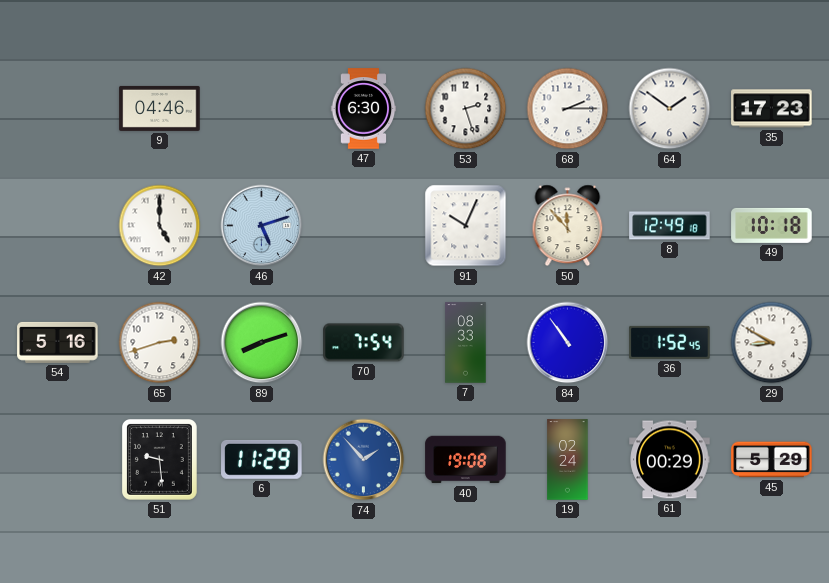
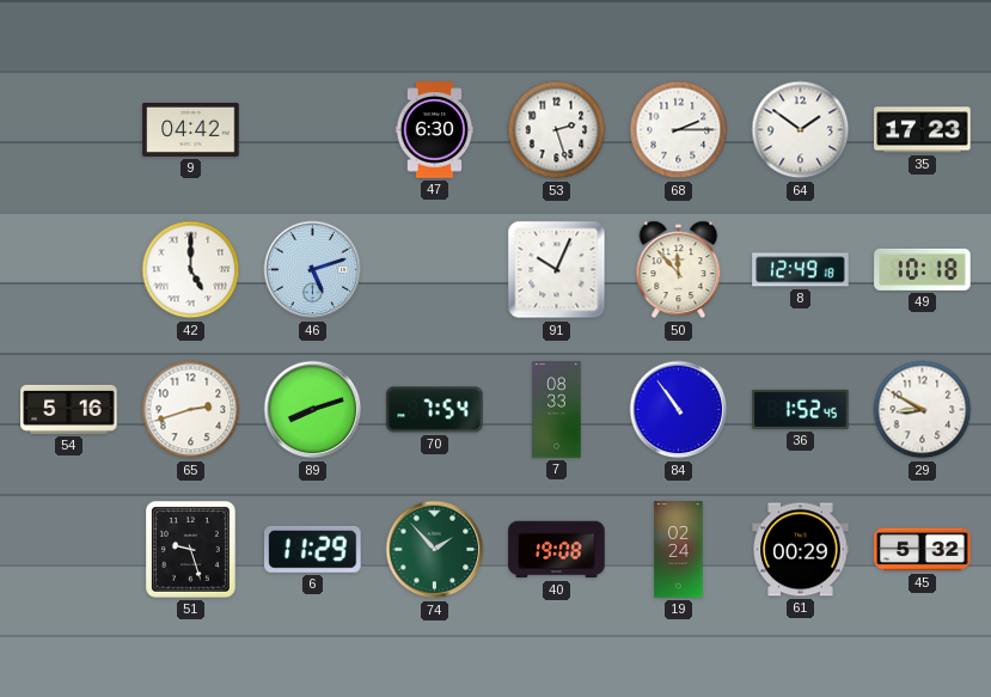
9: 04:46 -> 04:42
51: 9:29 -> 9:27
74 dial: blue -> green
45: 5:29 -> 5:32
